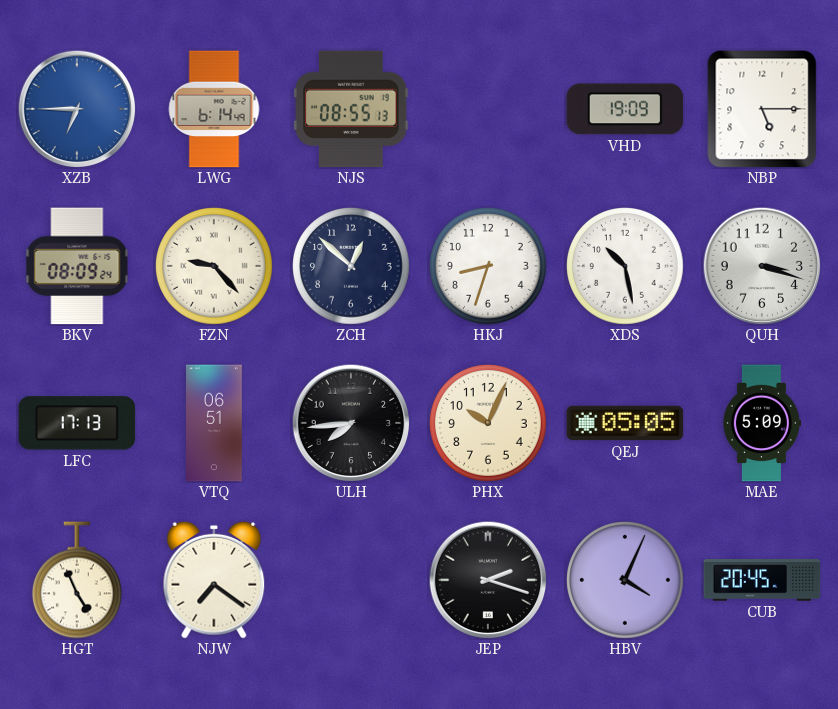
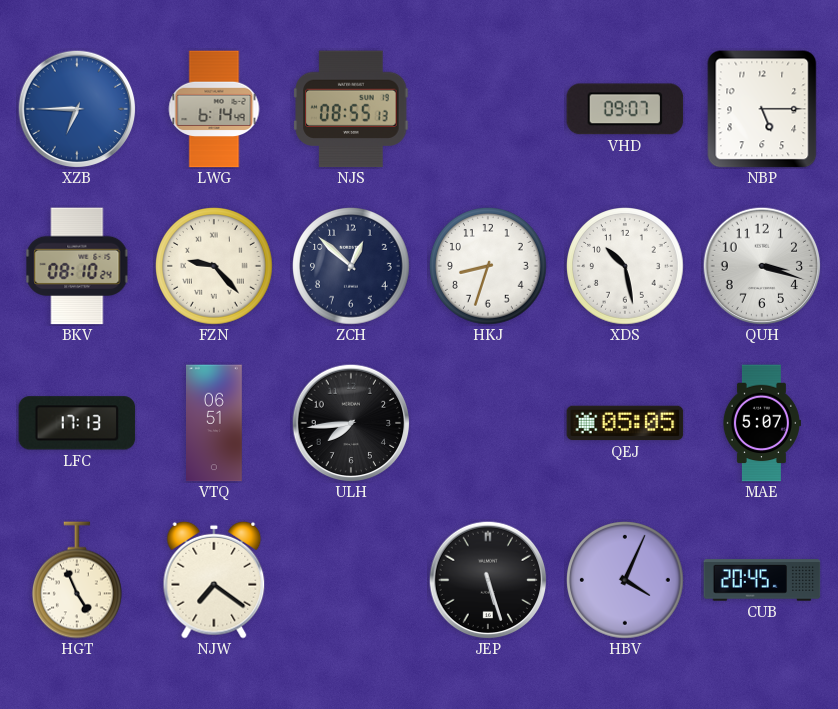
VHD: 19:09 -> 09:07
BKV: 08:09 -> 08:10
PHX: 10:04 -> none
MAE: 5:09 -> 5:07
JEP: 2:18 -> 5:27
